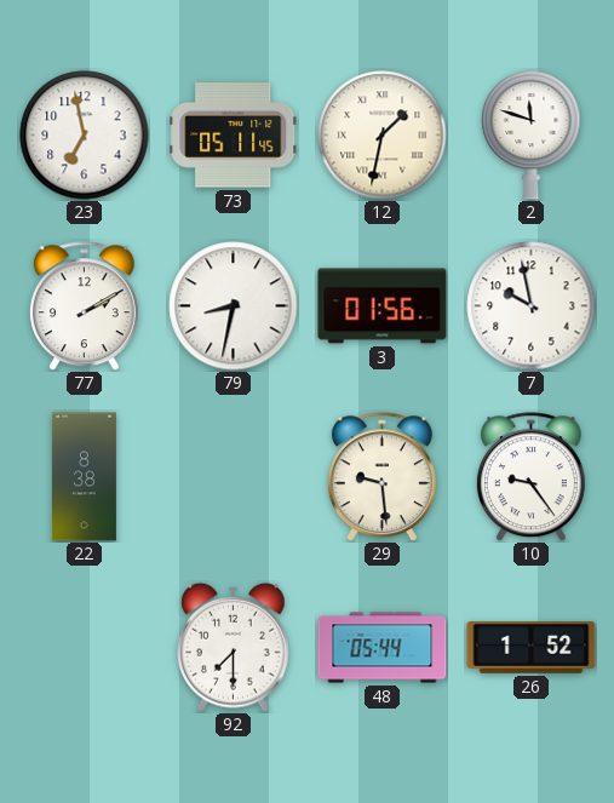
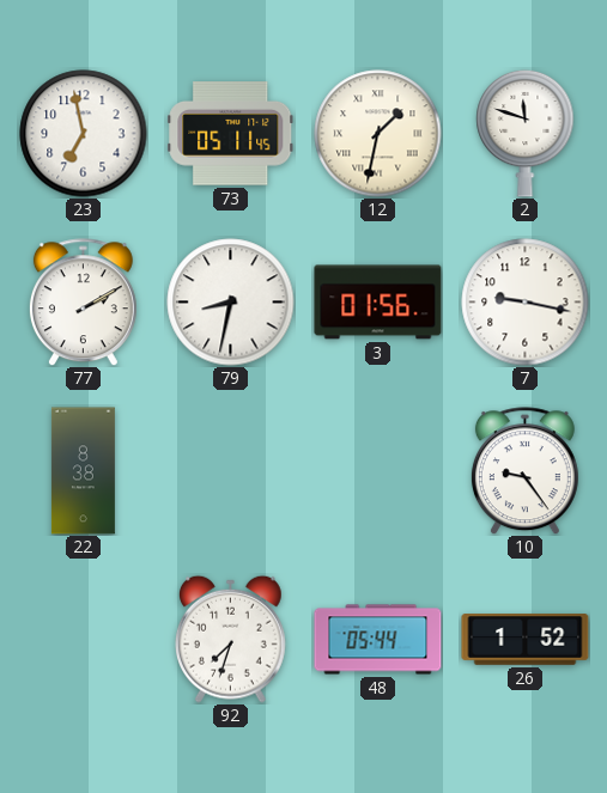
7: 9:58 -> 9:17
29: 9:29 -> none
92: 7:30 -> 7:33
